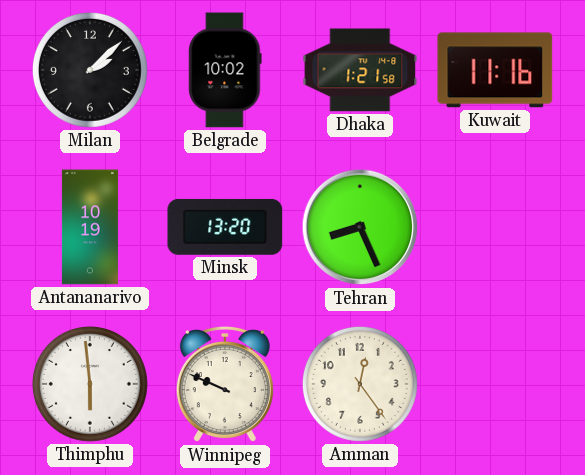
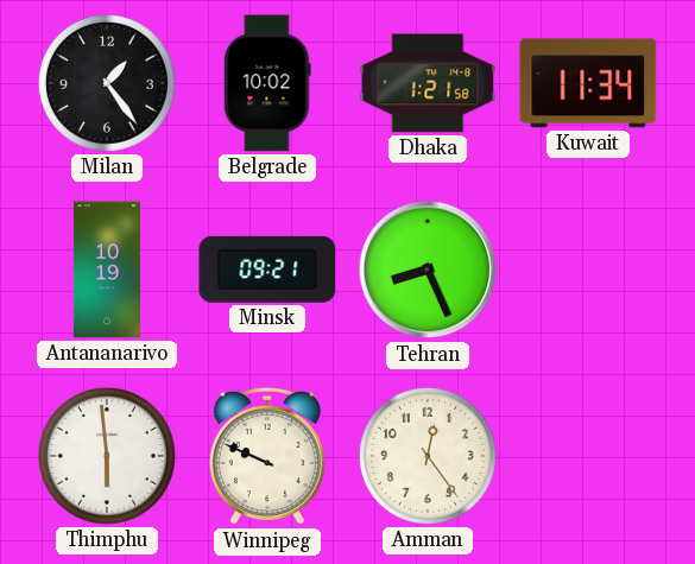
Milan: 2:08 -> 1:24
Kuwait: 11:16 -> 11:34
Minsk: 13:20 -> 09:21
